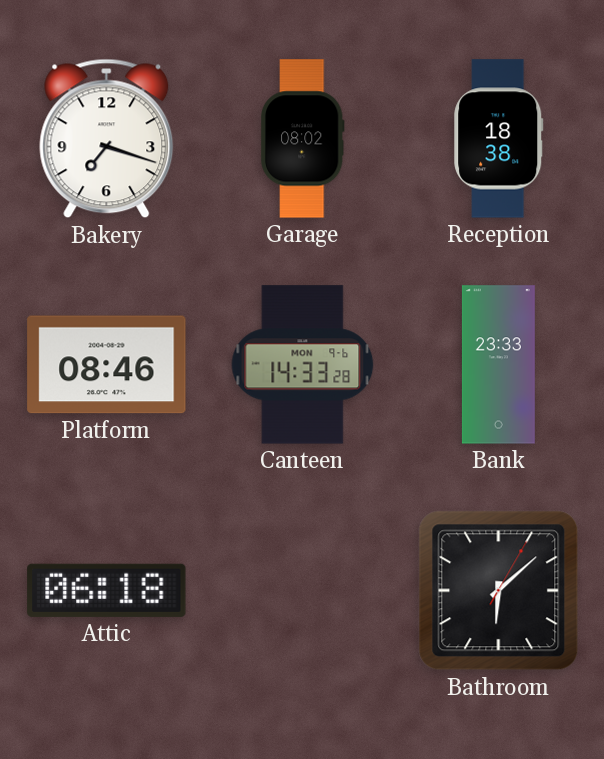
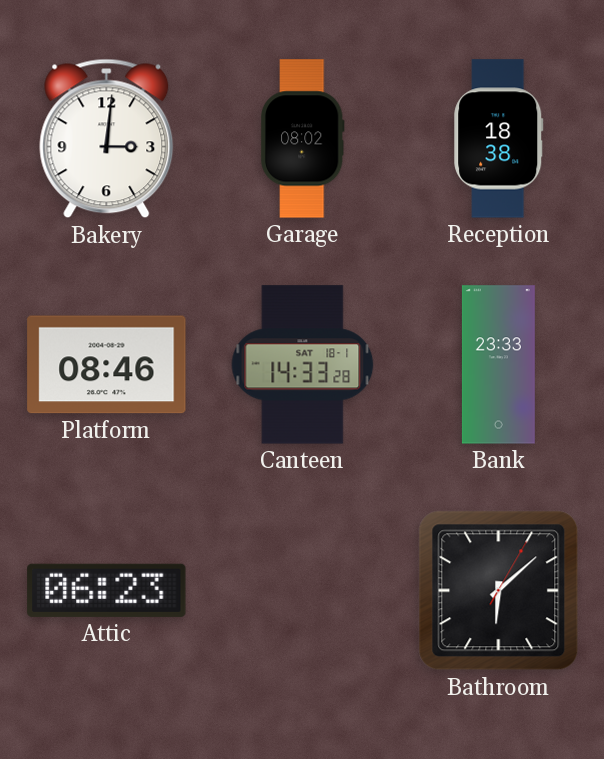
Bakery: 7:18 -> 3:01
Canteen date: MON 9-6 -> SAT 18-1
Attic: 06:18 -> 06:23
